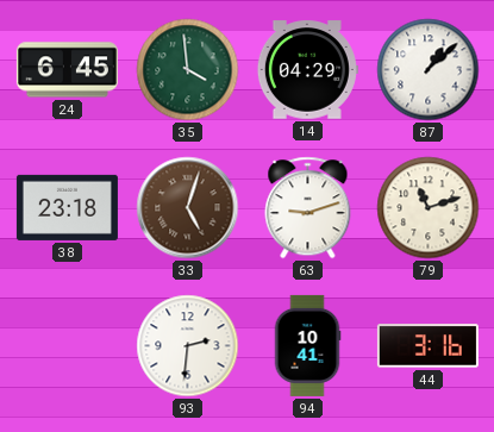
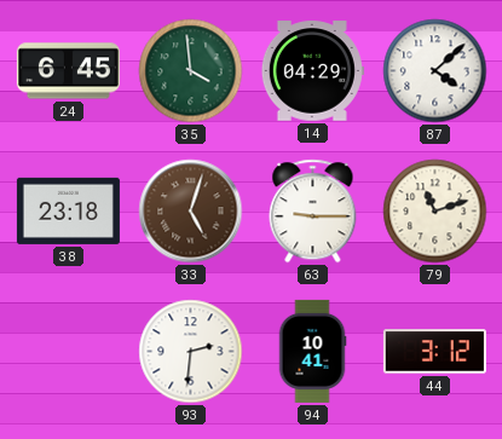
87: 1:08 -> 4:08
63: 9:12 -> 9:15
44: 3:16 -> 3:12
